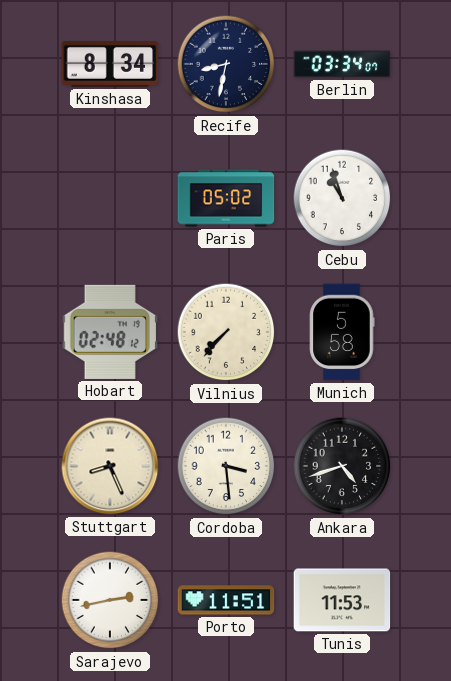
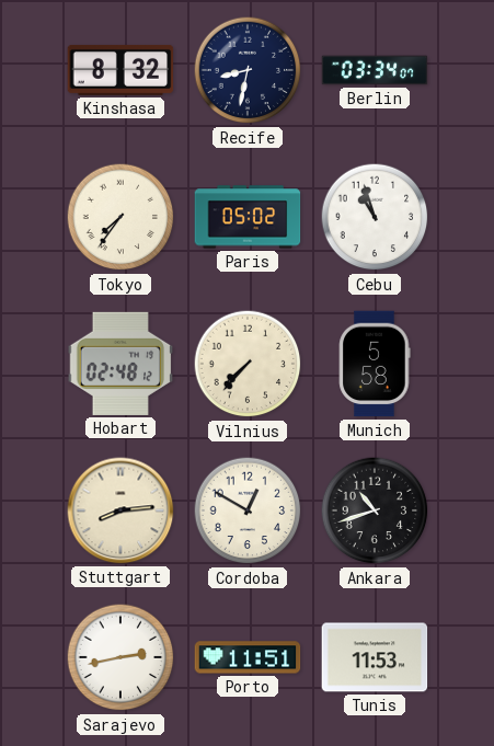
Kinshasa: 8:34 -> 8:32
Tokyo: none -> 7:36
Stuttgart: 8:26 -> 8:14
Cordoba: 3:29 -> 12:50
Ankara: 4:42 -> 10:42
